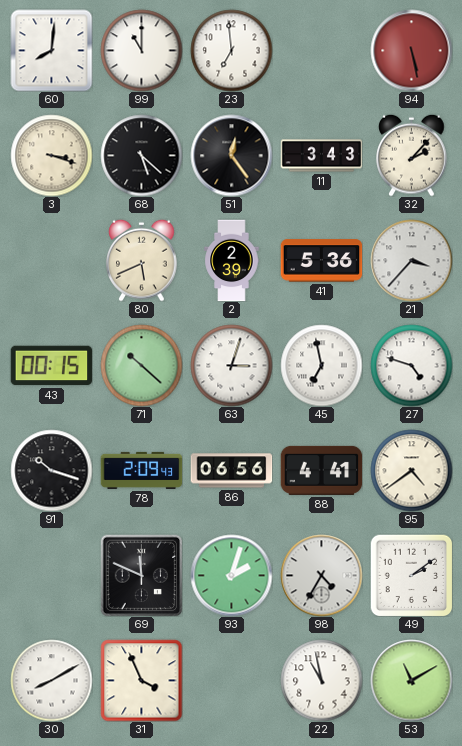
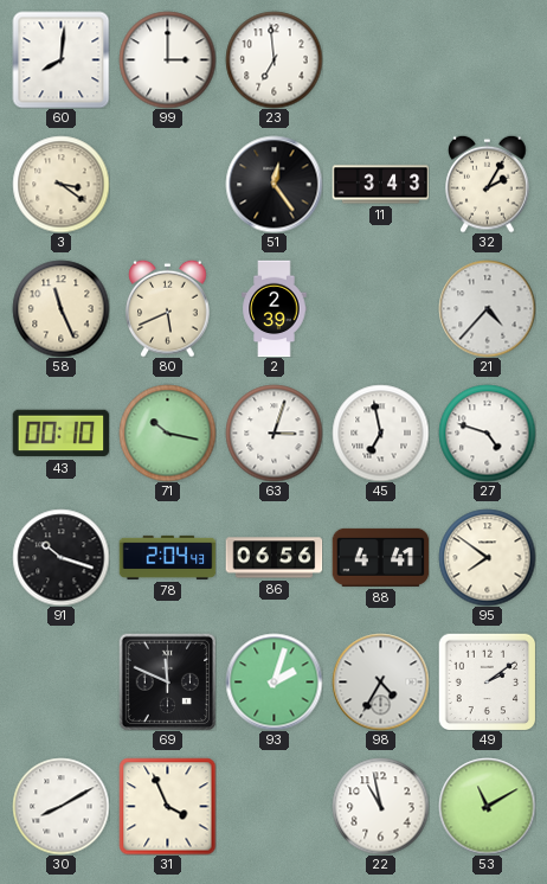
99: 11:00 -> 3:00
94: 5:28 -> none
3: 3:18 -> 3:21
68: 5:22 -> none
32: 2:07 -> 2:05
58: none -> 11:26
41: 5:36 -> none
21: 3:37 -> 4:37
43: 00:15 -> 00:10
71: 10:22 -> 10:17
78: 2:09 -> 2:04
95: 4:39 -> 7:51
